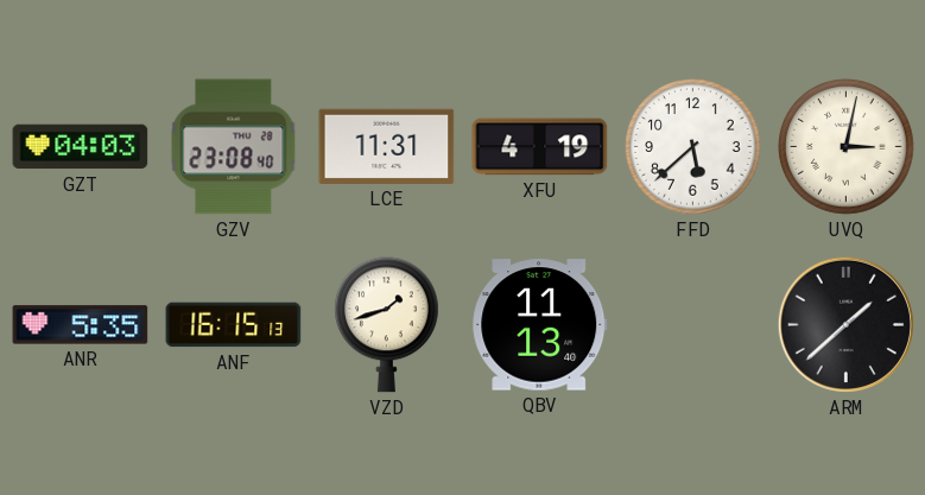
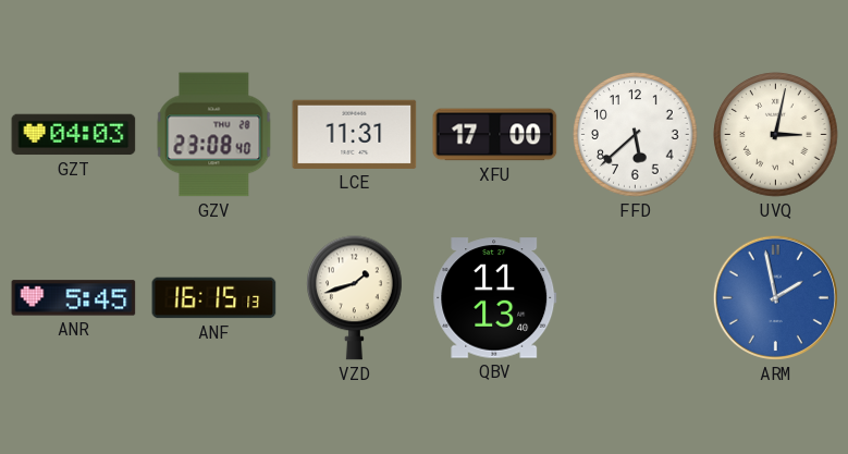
XFU: 4:19 -> 17:00
ANR: 5:35 -> 5:45
ARM: 1:38 -> 1:58
ARM dial: black -> blue
